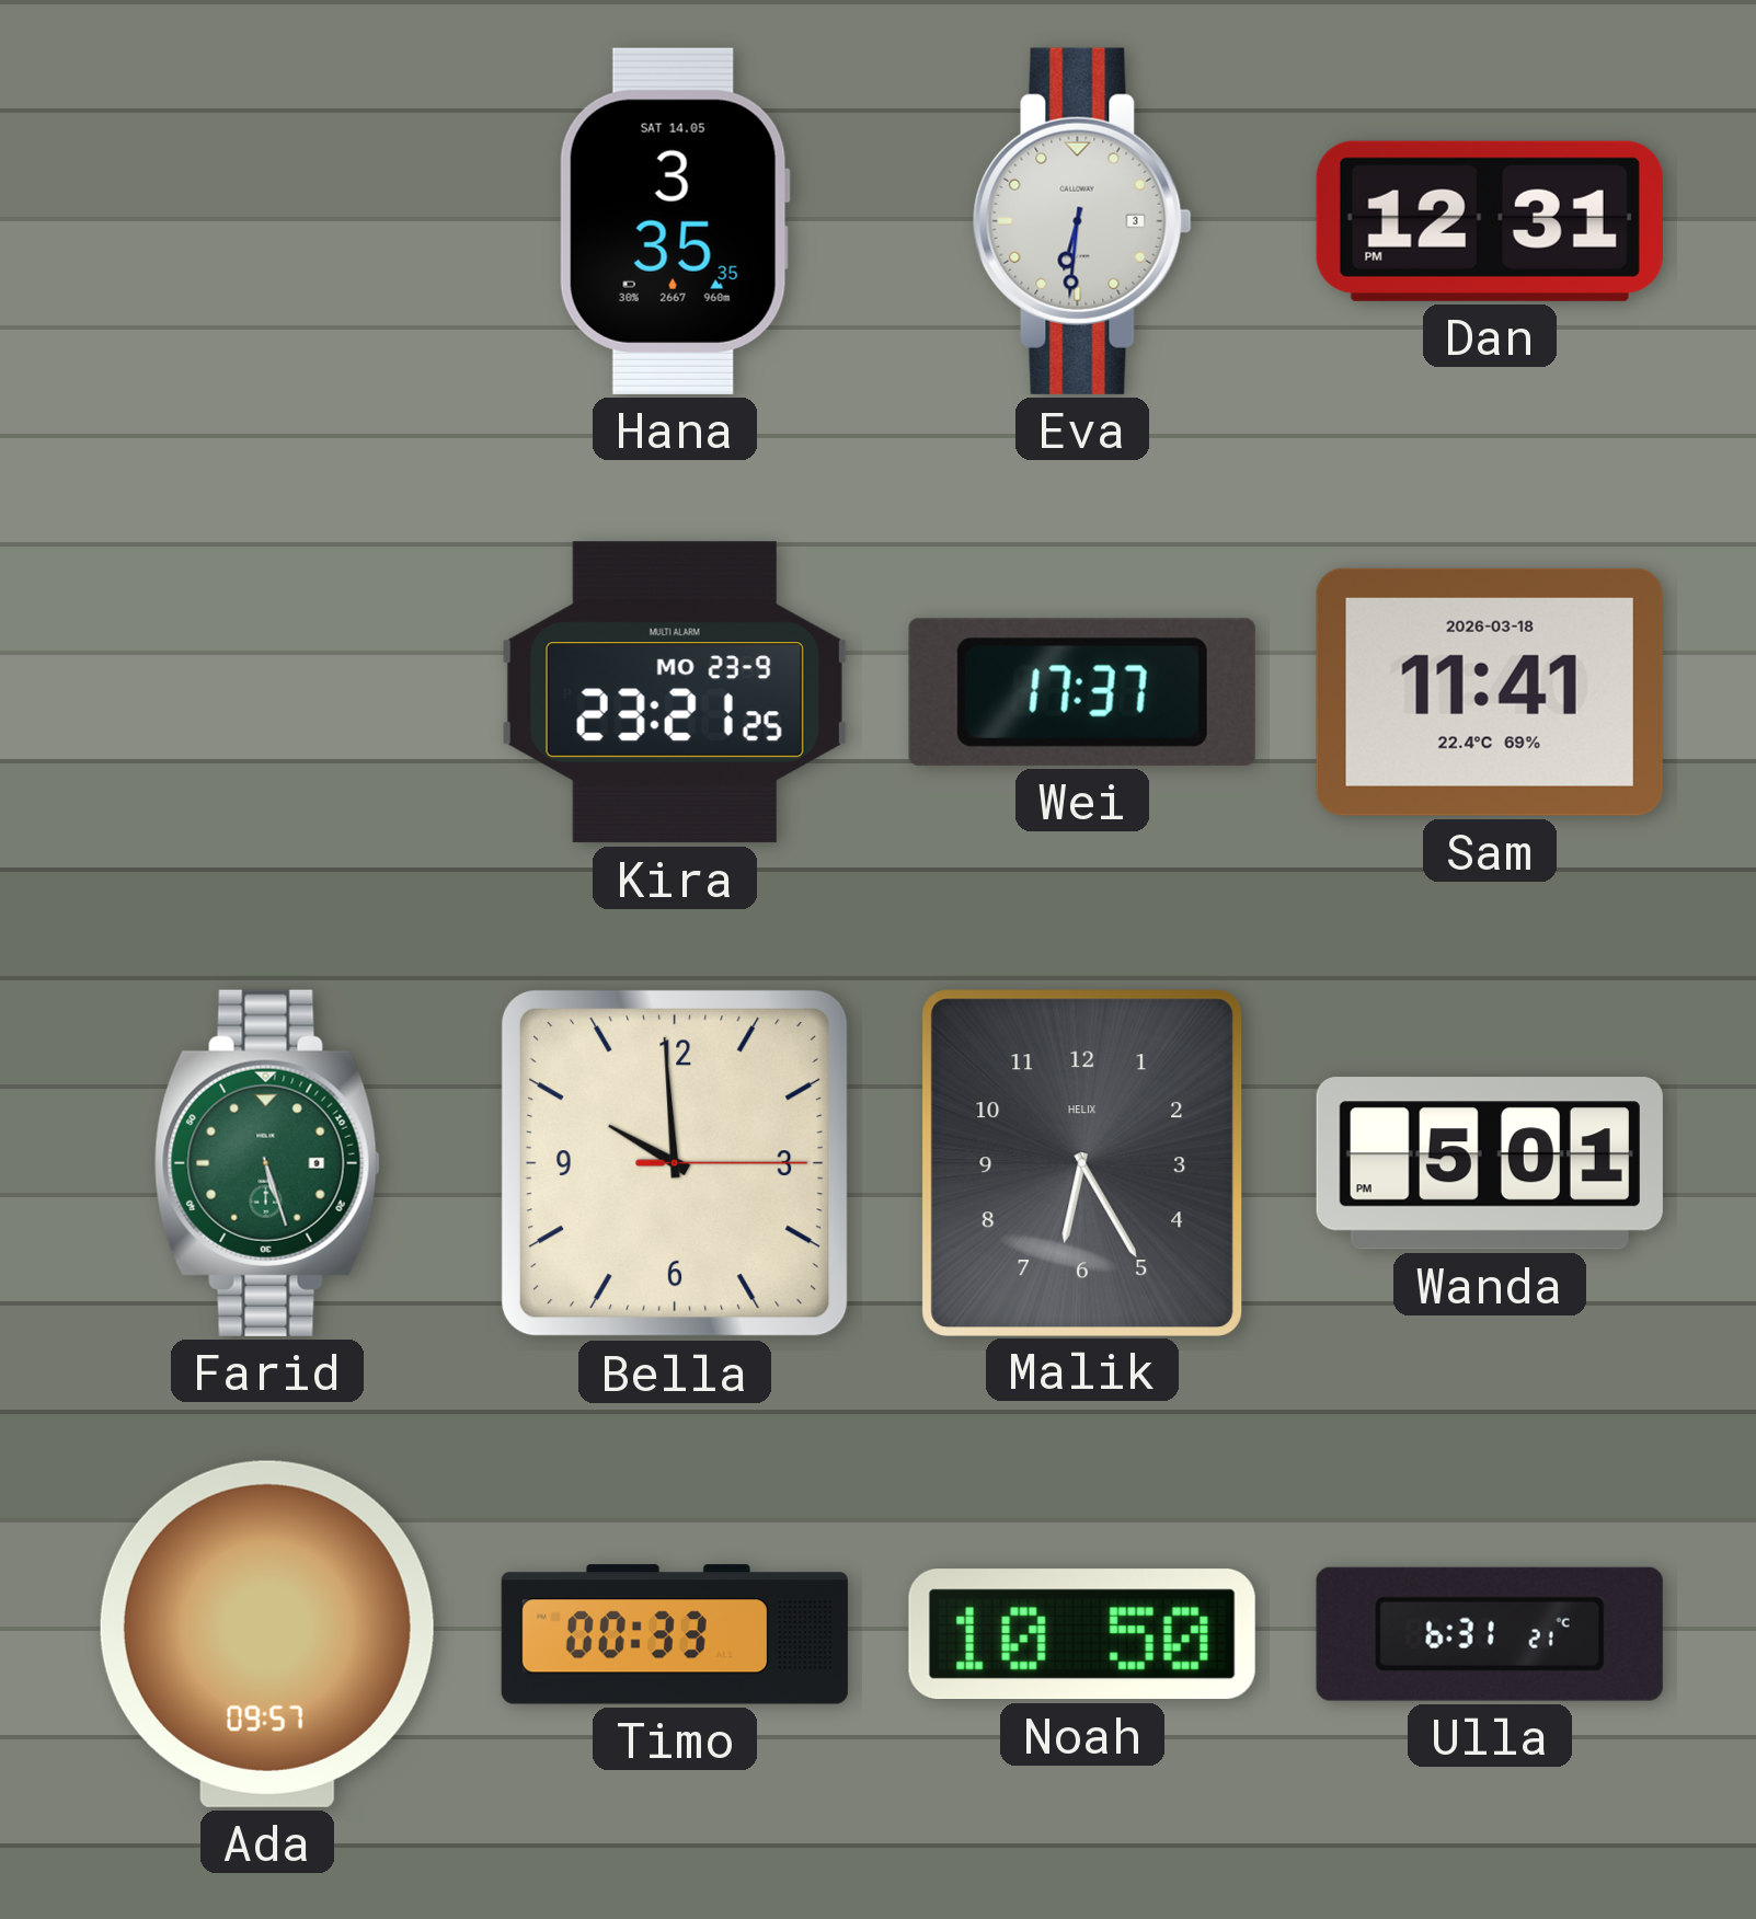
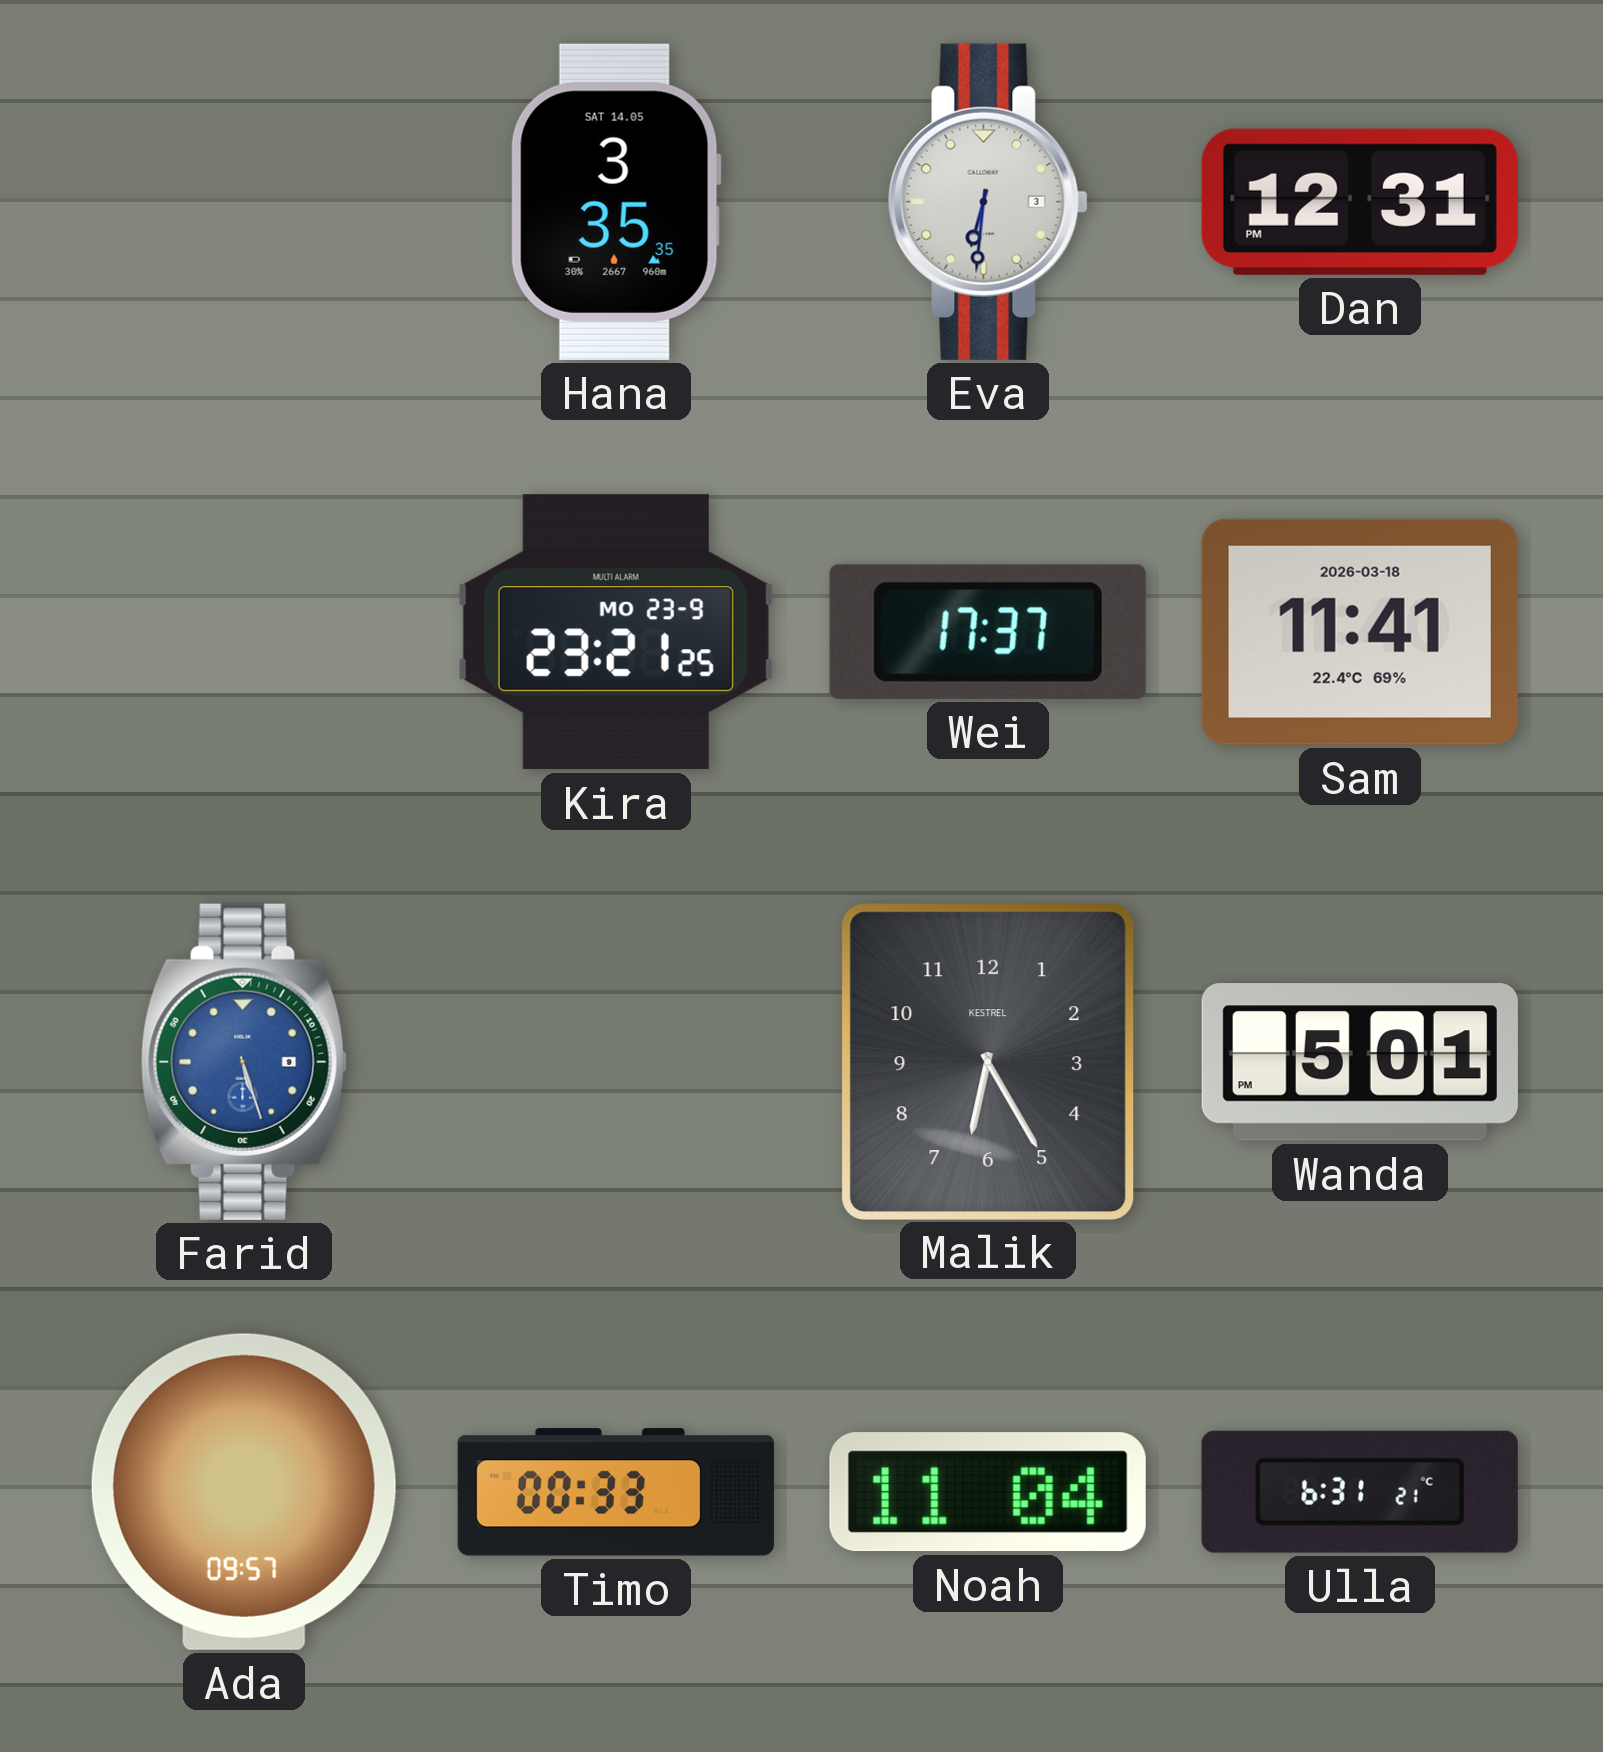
Farid dial: green -> blue
Bella: 9:59 -> none
Malik brand: HELIX -> KESTREL
Noah: 10:50 -> 11:04
